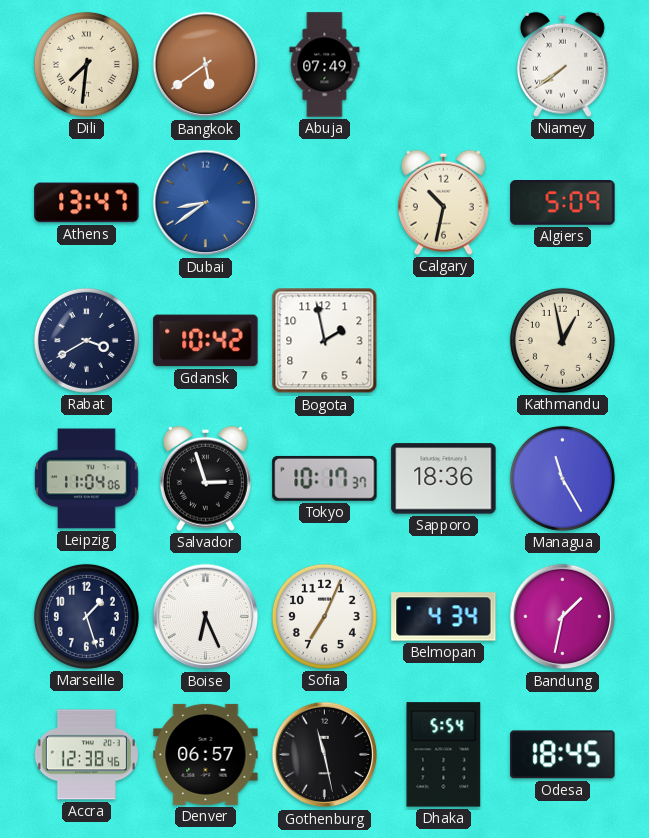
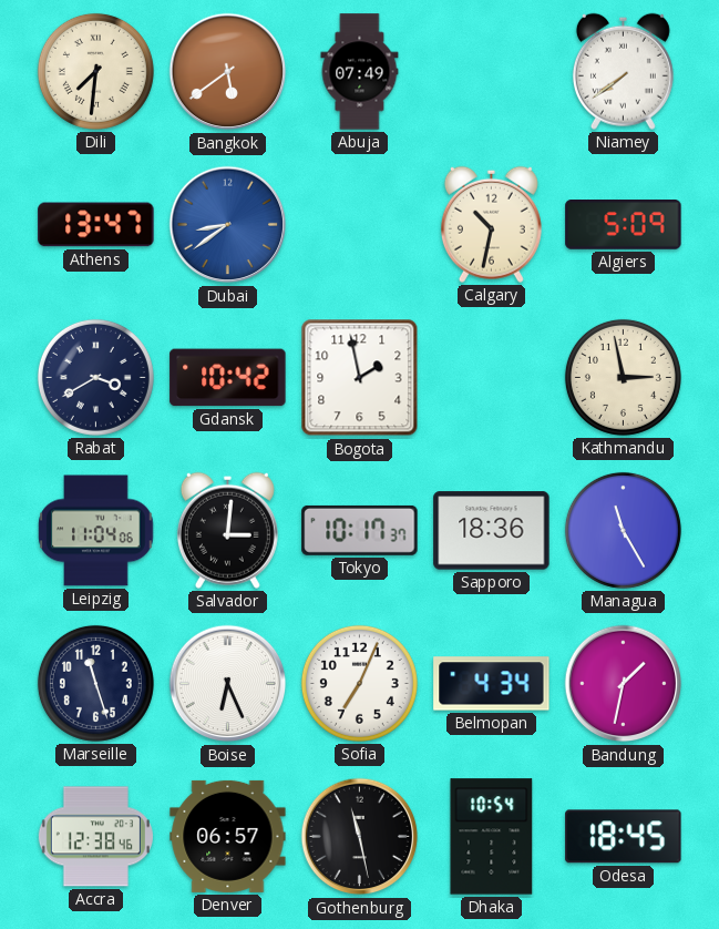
Kathmandu: 12:58 -> 2:58
Salvador: 2:57 -> 3:01
Marseille: 1:27 -> 11:27
Dhaka: 5:54 -> 10:54
